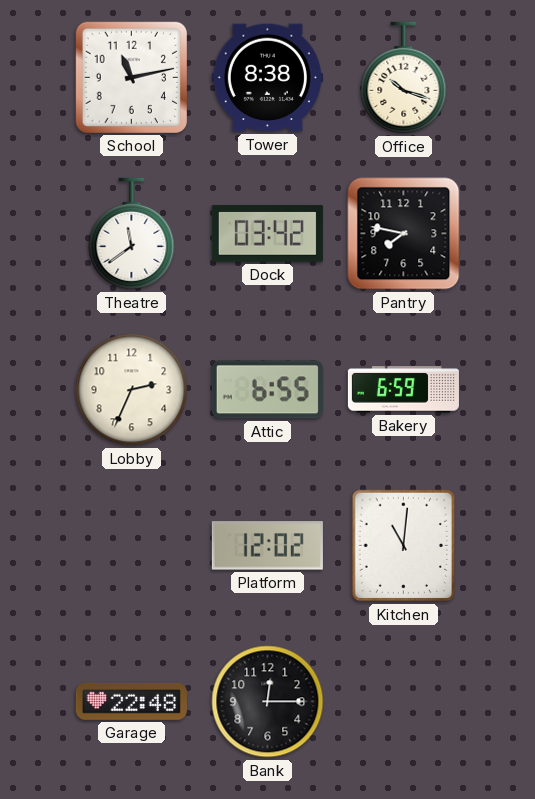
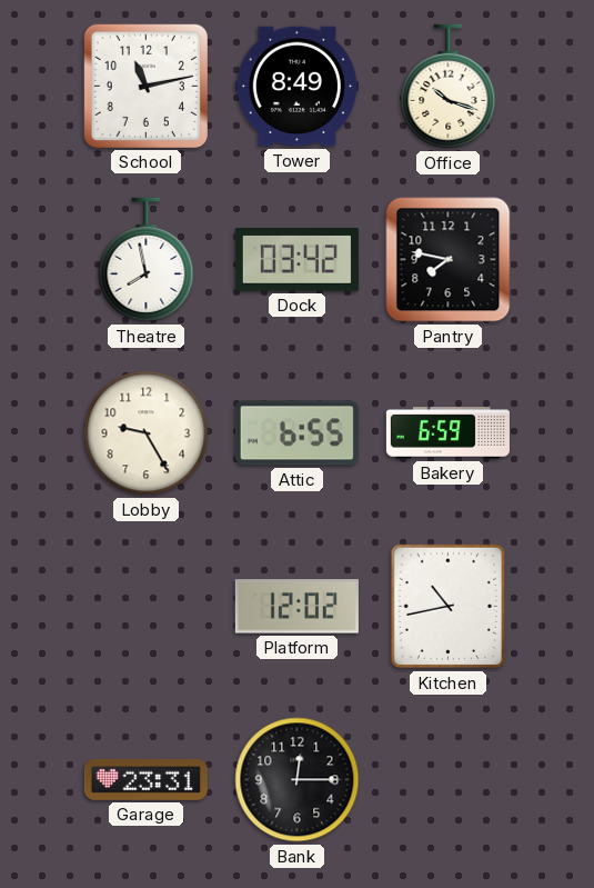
Tower: 8:38 -> 8:49
Theatre: 11:39 -> 7:58
Lobby: 2:34 -> 9:25
Kitchen: 11:01 -> 10:43
Garage: 22:48 -> 23:31
